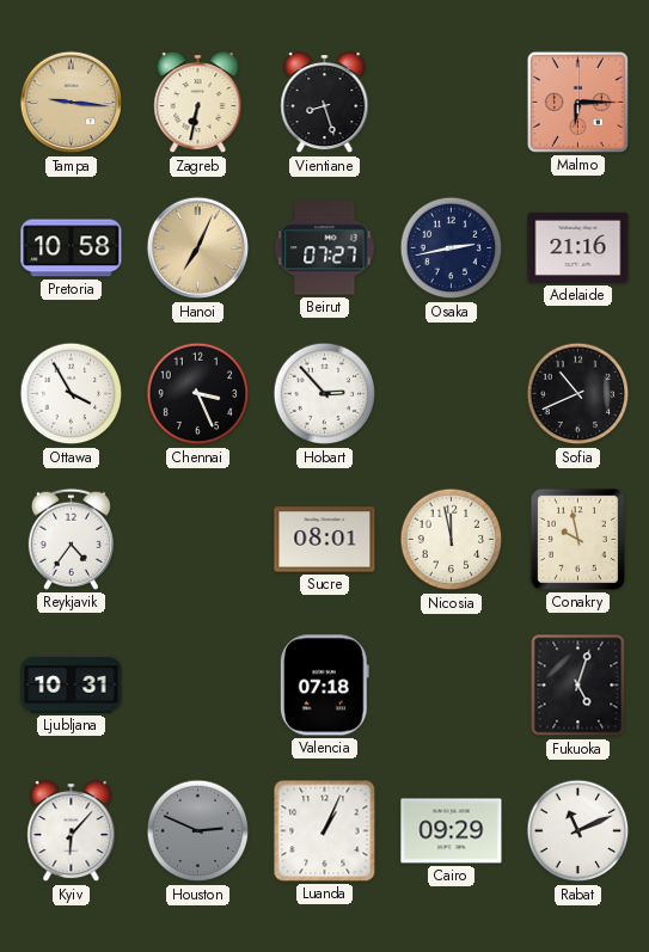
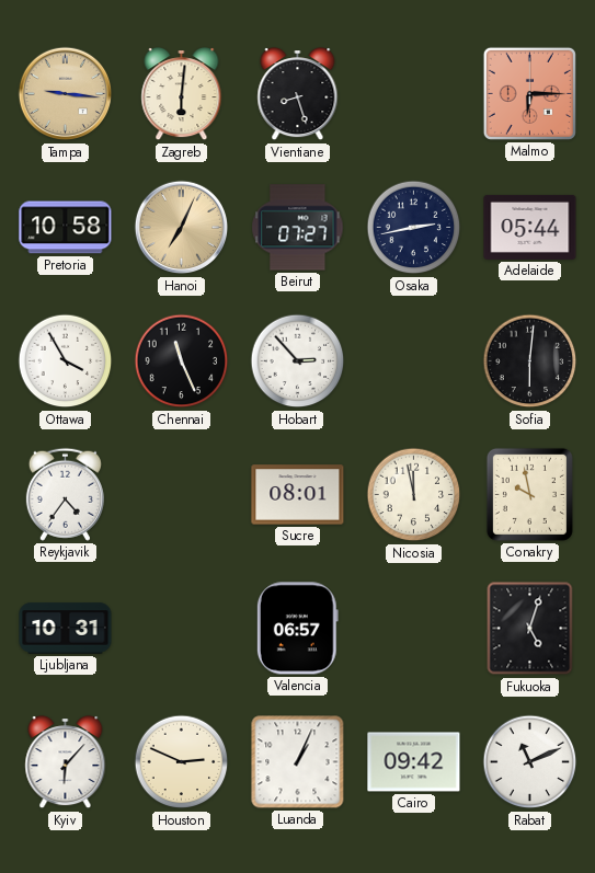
Zagreb: 6:32 -> 6:01
Adelaide: 21:16 -> 05:44
Chennai: 3:26 -> 11:26
Sofia: 10:41 -> 6:01
Valencia: 07:18 -> 06:57
Houston dial: grey -> cream
Cairo: 09:29 -> 09:42
